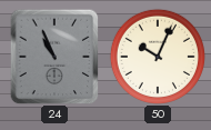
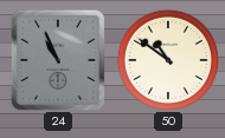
50: 10:04 -> 10:51
